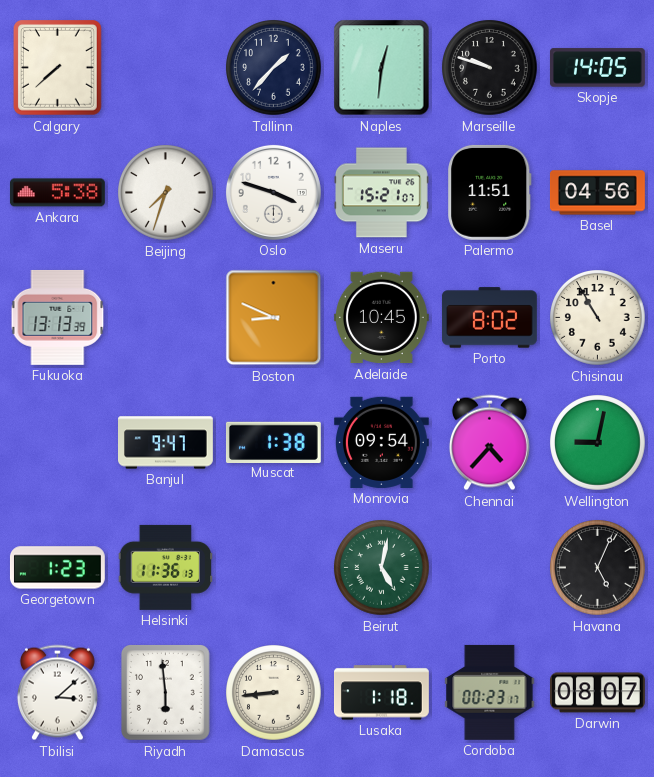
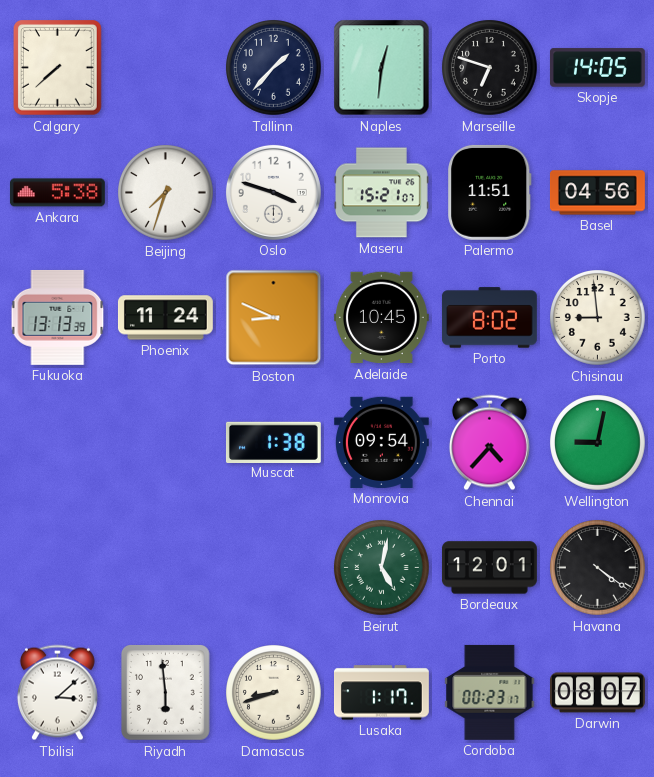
Marseille: 9:48 -> 6:48
Phoenix: none -> 11:24
Chisinau: 10:55 -> 8:59
Banjul: 9:47 -> none
Georgetown: 1:23 -> none
Helsinki: 11:36 -> none
Bordeaux: none -> 12:01
Havana: 5:04 -> 4:21
Damascus: 8:44 -> 8:42
Lusaka: 1:18 -> 1:17
